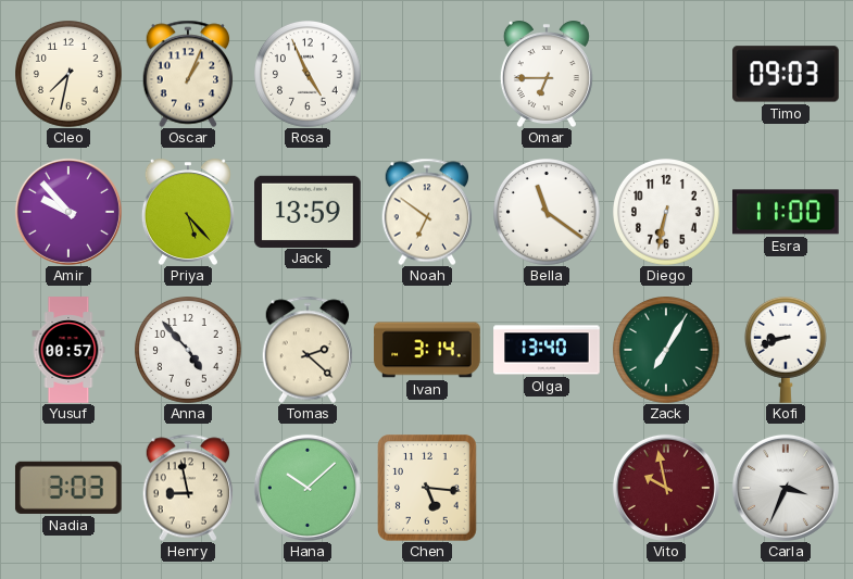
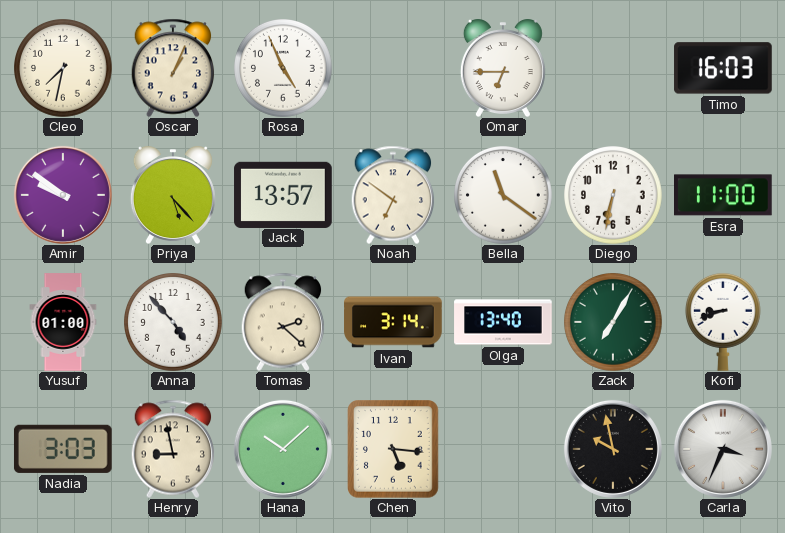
Timo: 09:03 -> 16:03
Amir: 9:53 -> 9:51
Jack: 13:59 -> 13:57
Yusuf: 00:57 -> 01:00
Vito dial: burgundy -> black
